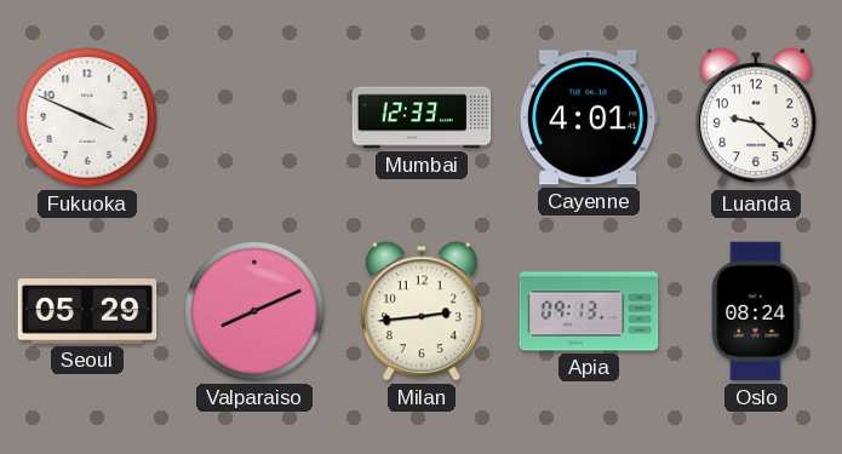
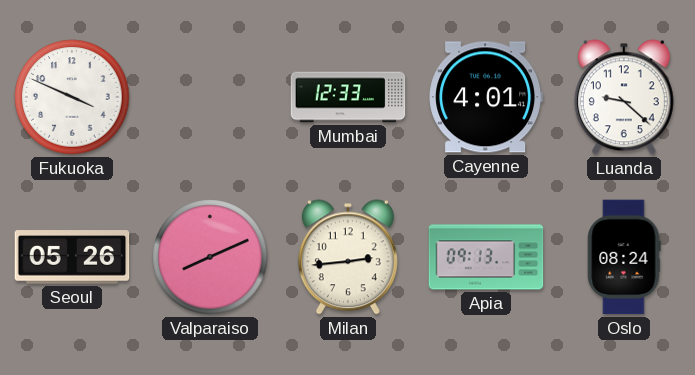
Seoul: 05:29 -> 05:26
